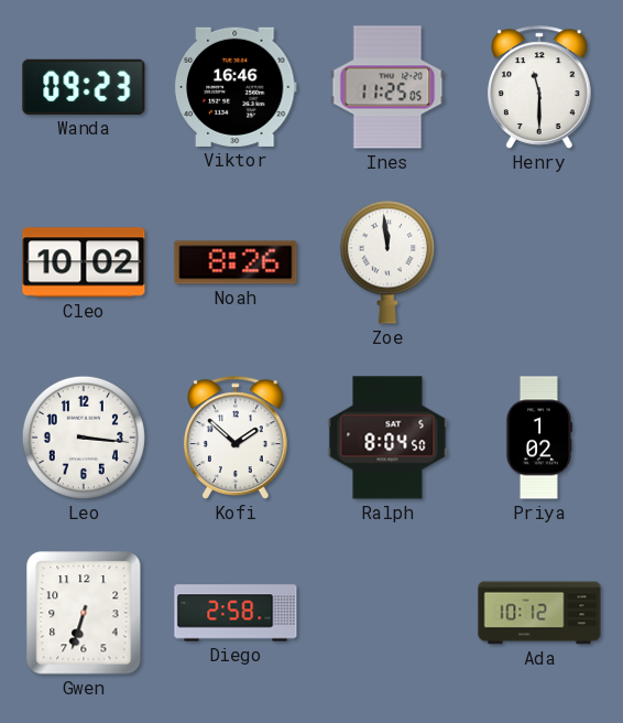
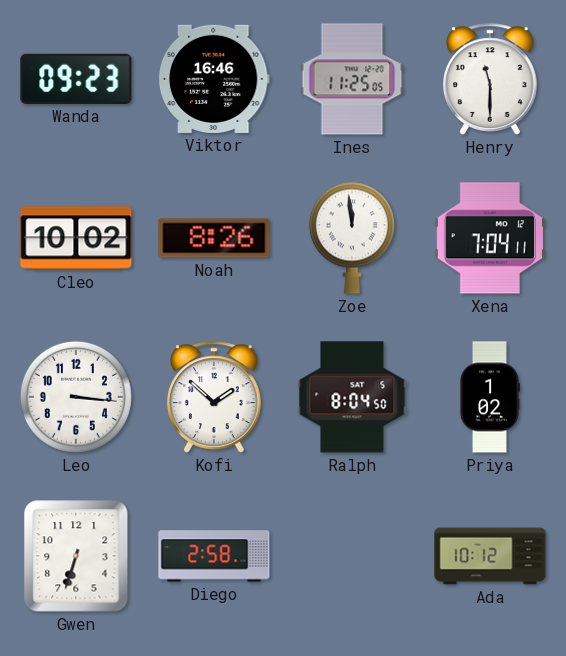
Xena: none -> 7:04
